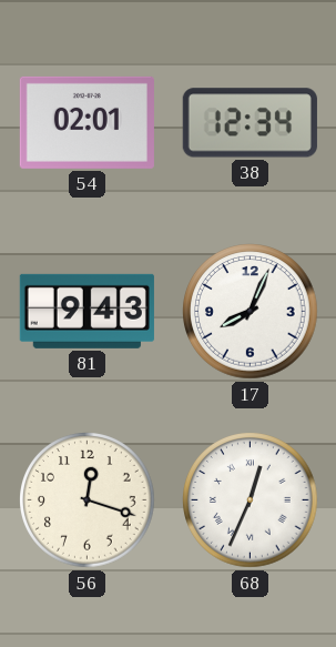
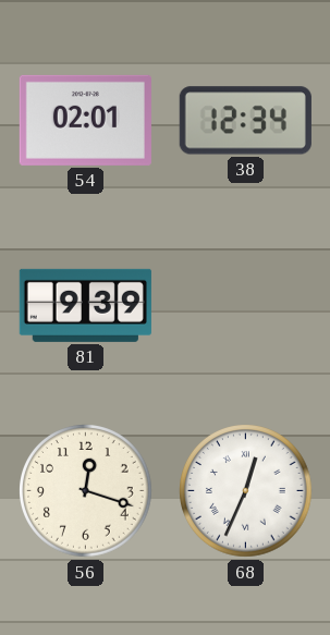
81: 9:43 -> 9:39
17: 8:04 -> none
